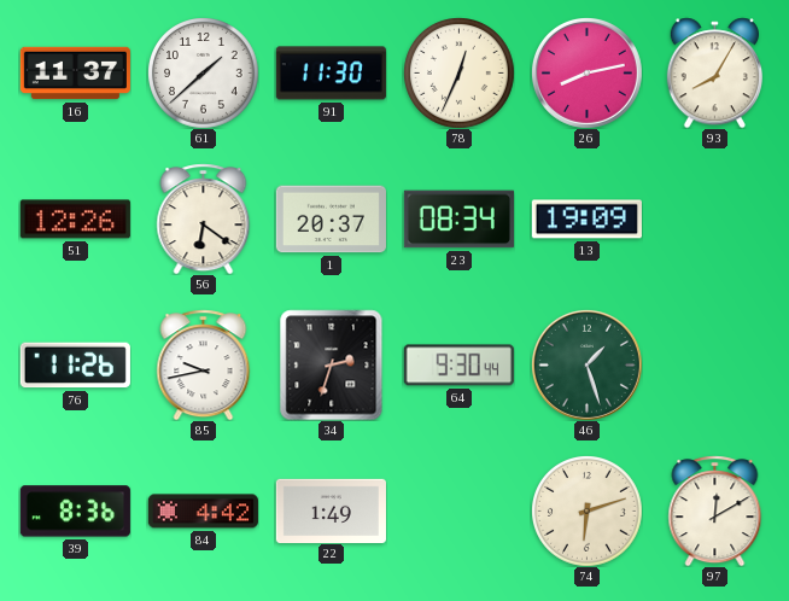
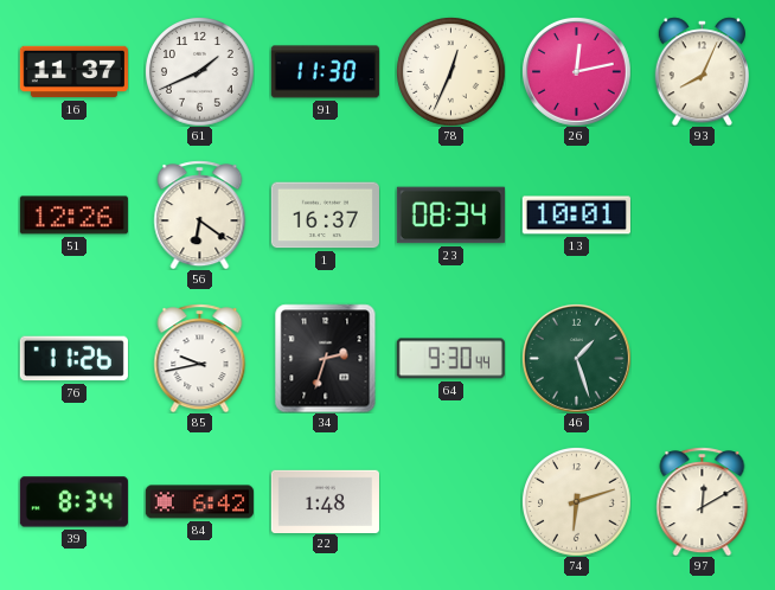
61: 1:38 -> 1:41
26: 8:13 -> 12:13
93: 8:05 -> 8:04
1: 20:37 -> 16:37
13: 19:09 -> 10:01
39: 8:36 -> 8:34
84: 4:42 -> 6:42
22: 1:49 -> 1:48
